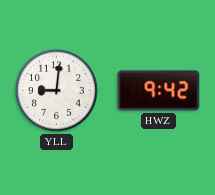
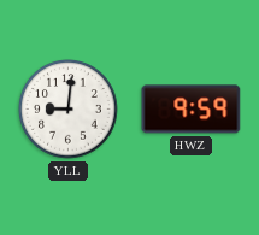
HWZ: 9:42 -> 9:59
